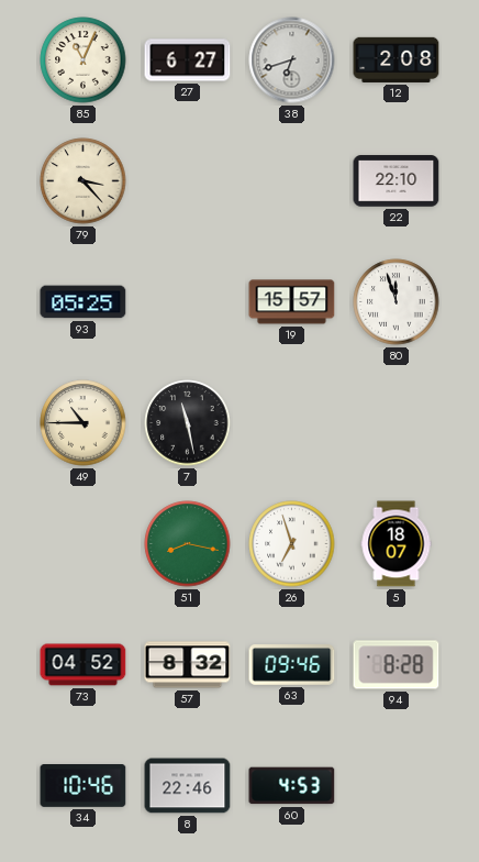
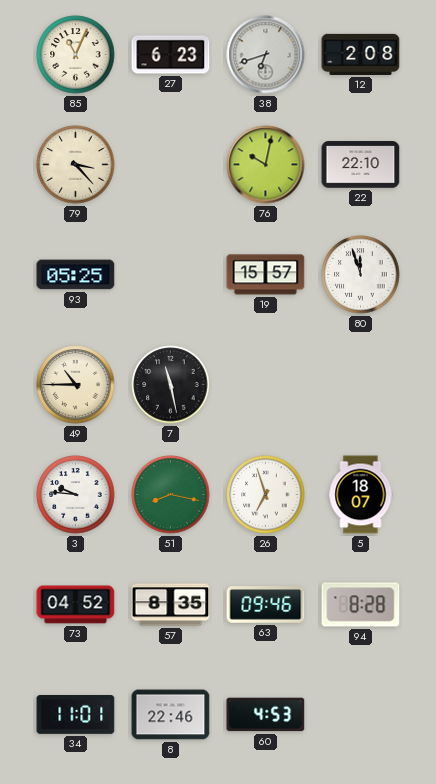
27: 6:27 -> 6:23
76: none -> 10:02
3: none -> 9:46
57: 8:32 -> 8:35
34: 10:46 -> 11:01
